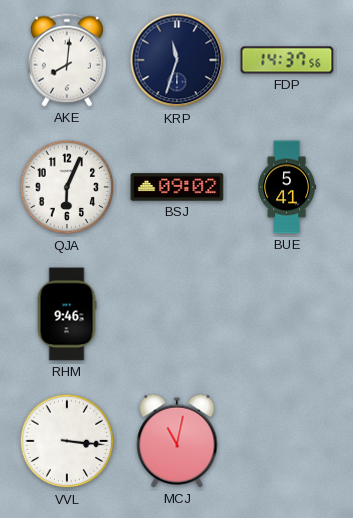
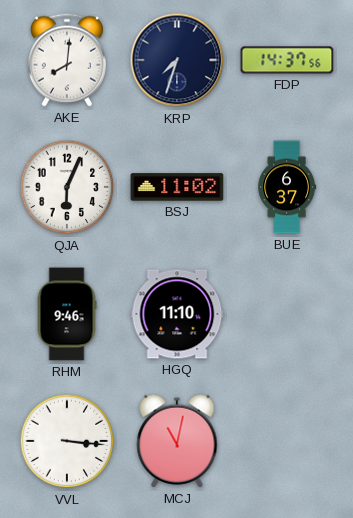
KRP: 11:33 -> 7:33
BSJ: 09:02 -> 11:02
BUE: 5:41 -> 6:37
HGQ: none -> 11:10
